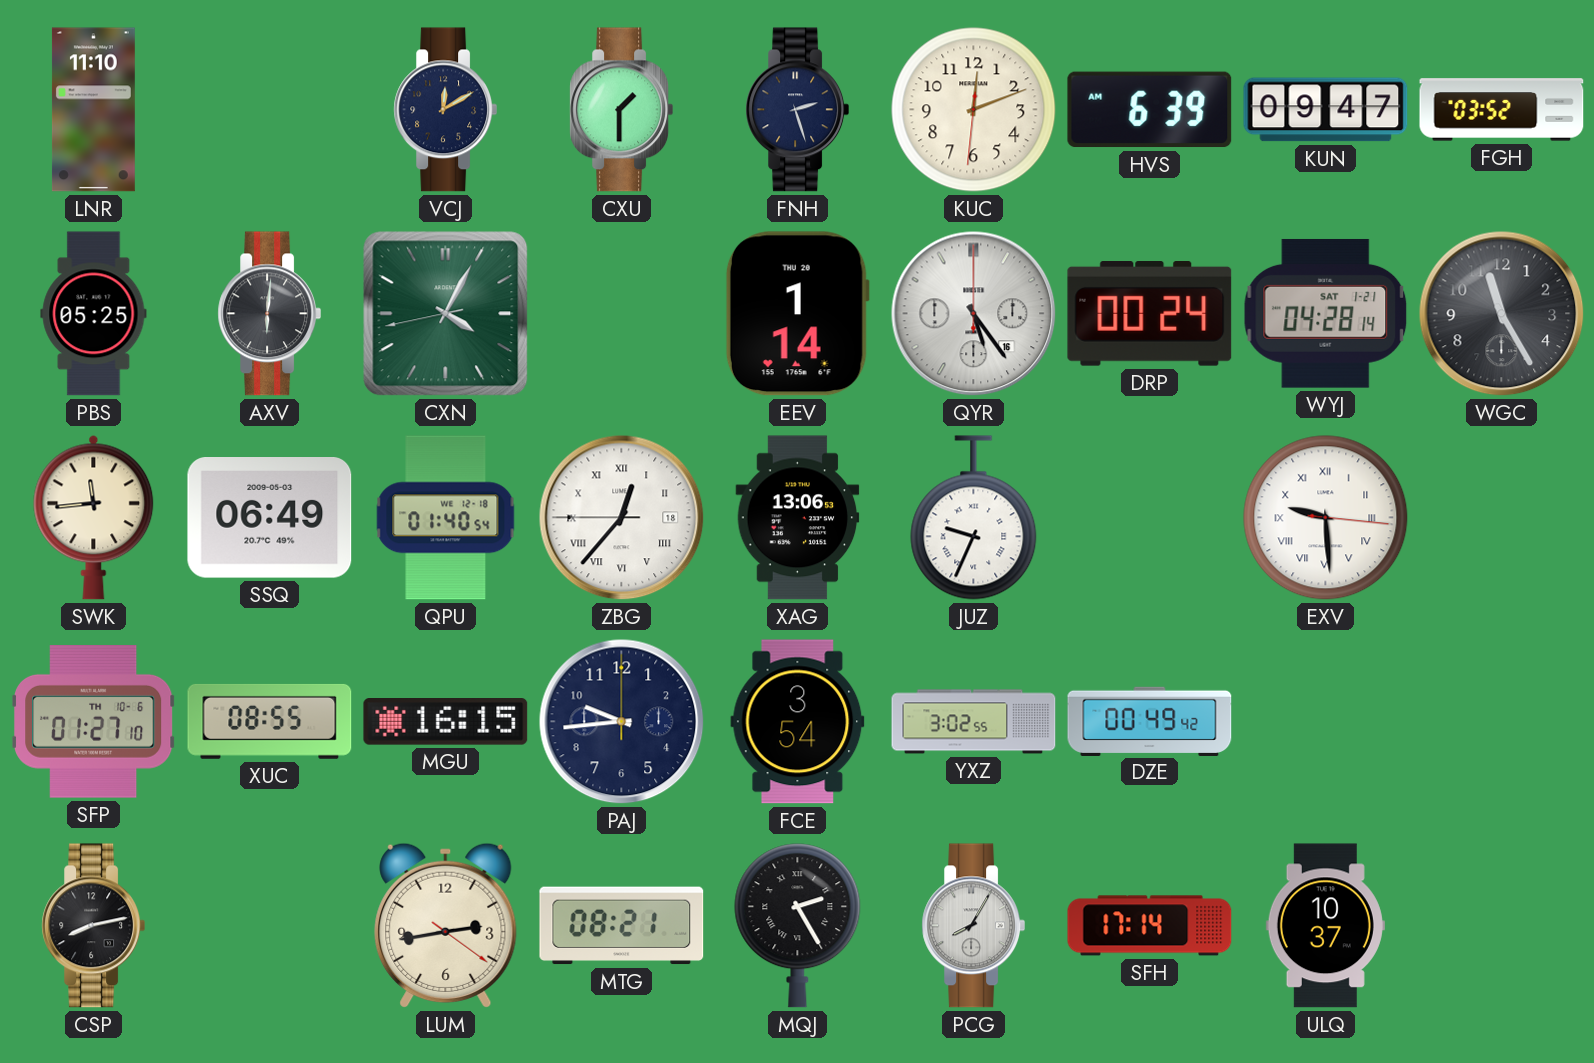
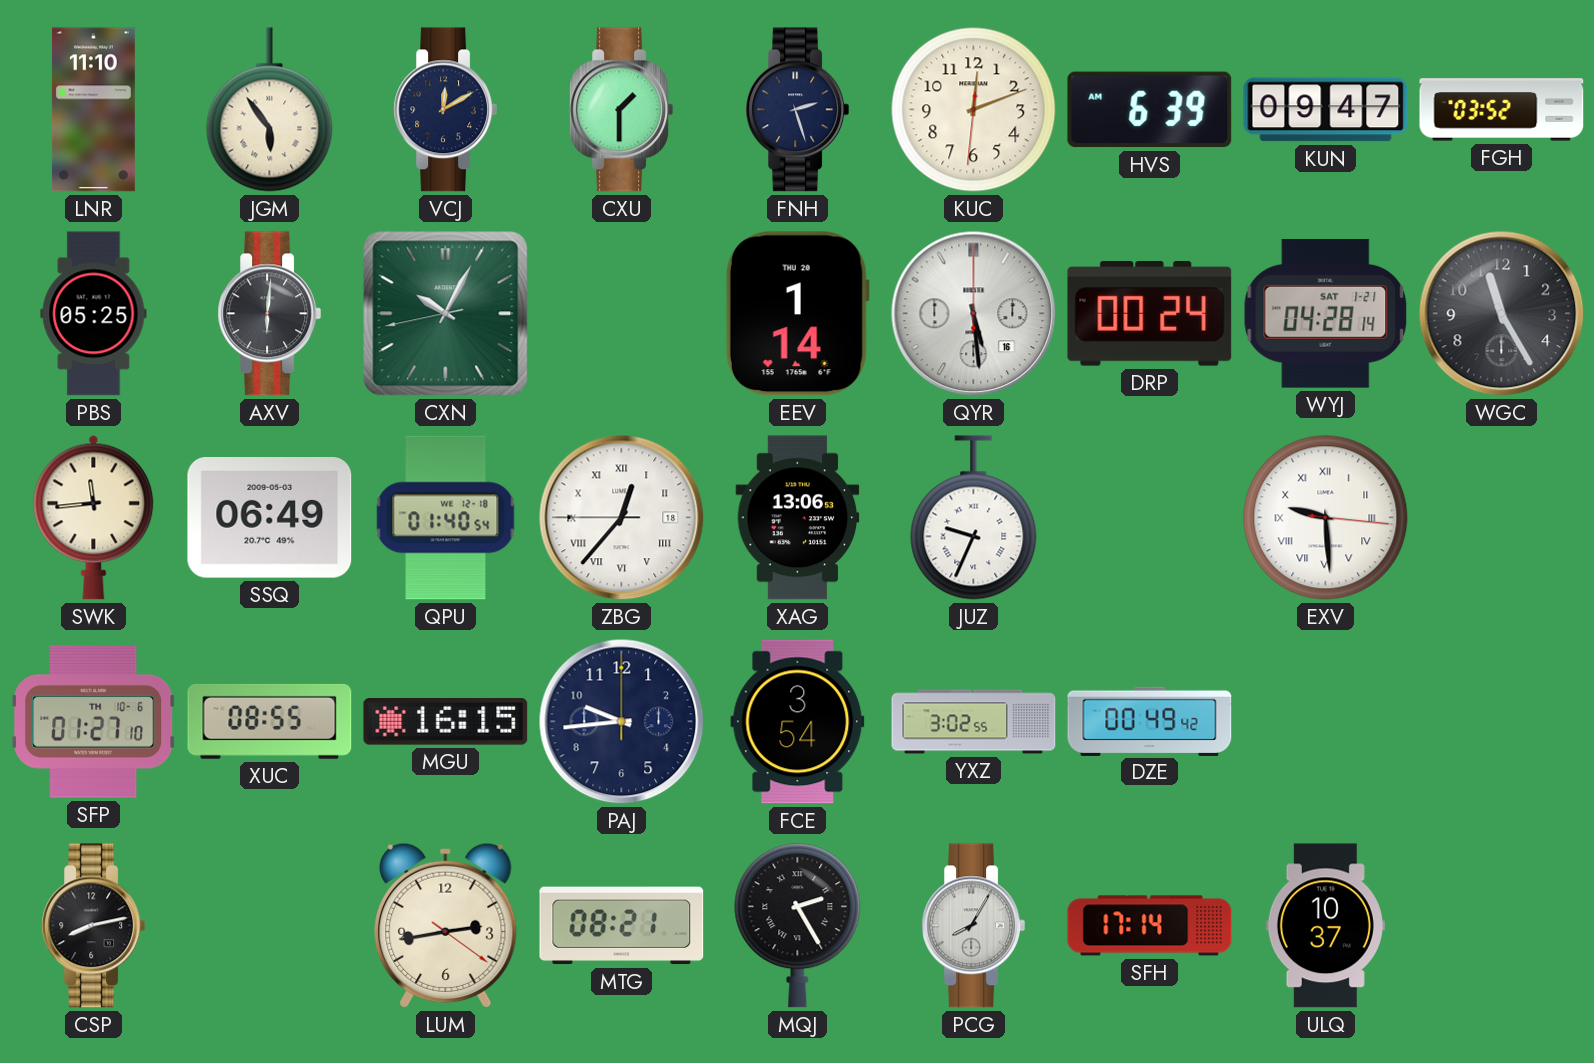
JGM: none -> 5:54
CXN: 4:04 -> 10:04
QYR: 5:24 -> 5:29
